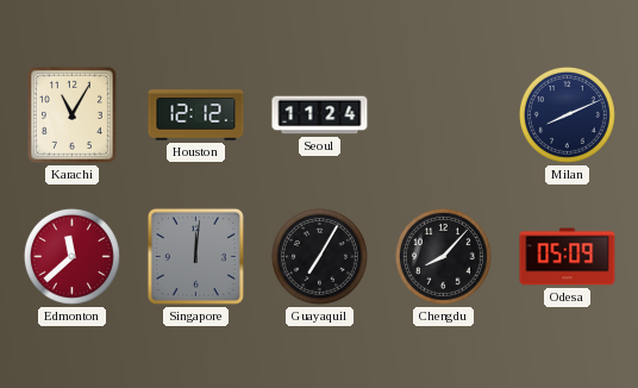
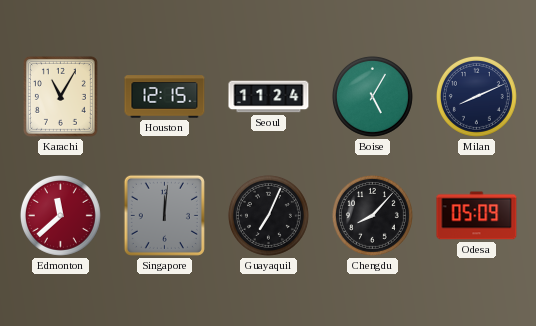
Houston: 12:12 -> 12:15
Boise: none -> 5:05
Guayaquil: 7:05 -> 7:04
